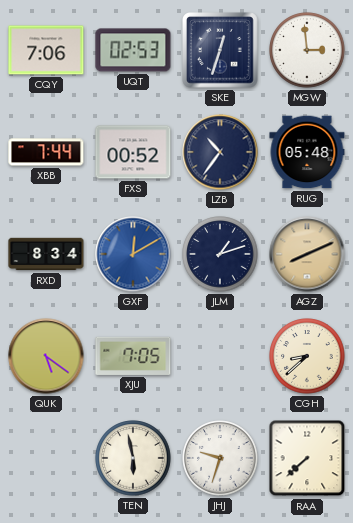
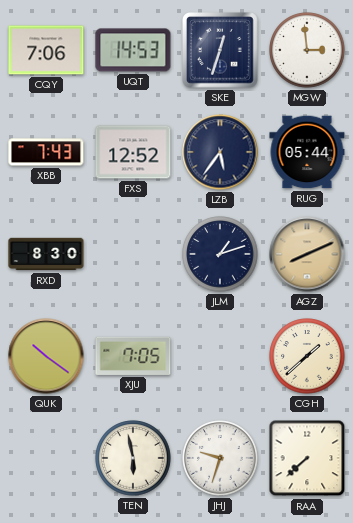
UQT: 02:53 -> 14:53
XBB: 7:44 -> 7:43
FXS: 00:52 -> 12:52
LZB: 10:36 -> 5:36
RUG: 05:48 -> 05:44
RXD: 8:34 -> 8:30
GXF: 12:10 -> none
QUK: 5:21 -> 10:21
CGH: 8:38 -> 1:38
